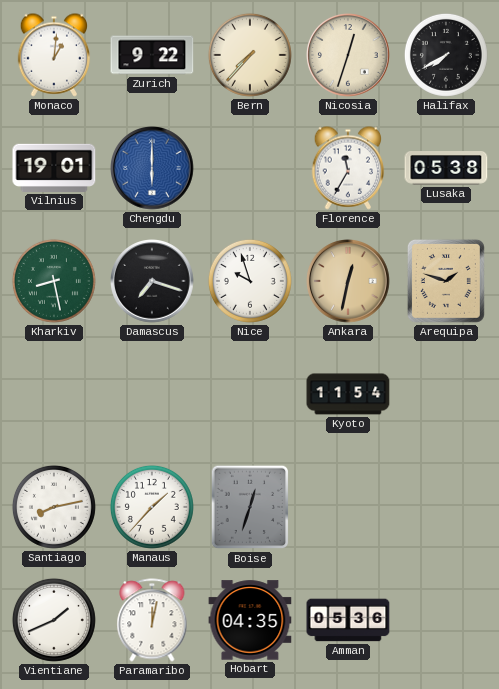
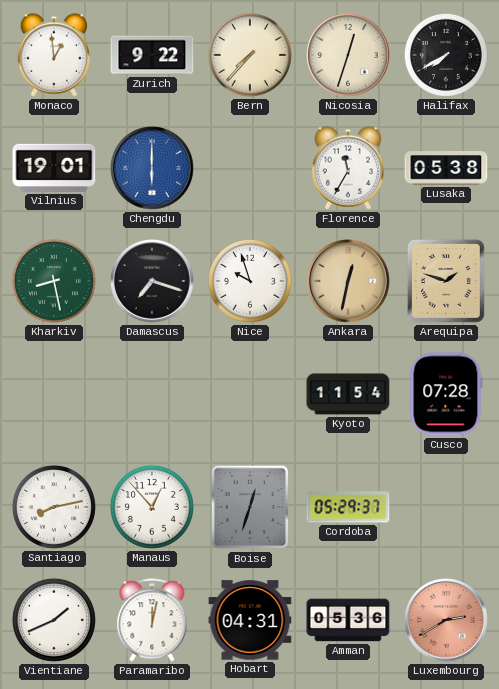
Monaco: 1:01 -> 12:59
Cusco: none -> 07:28
Manaus: 1:37 -> 12:53
Cordoba: none -> 05:29
Hobart: 04:35 -> 04:31
Luxembourg: none -> 2:40
